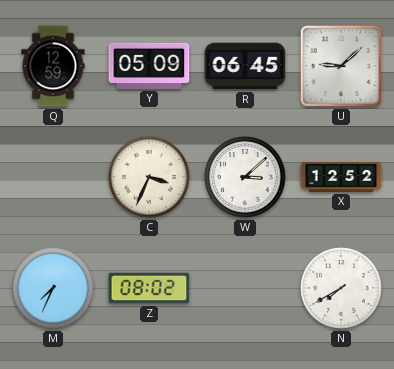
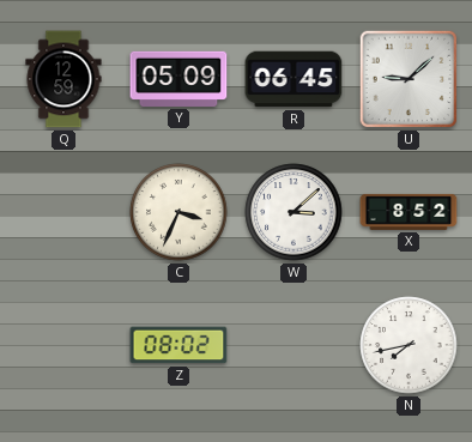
X: 12:52 -> 8:52
M: 7:34 -> none
N: 7:40 -> 7:43
